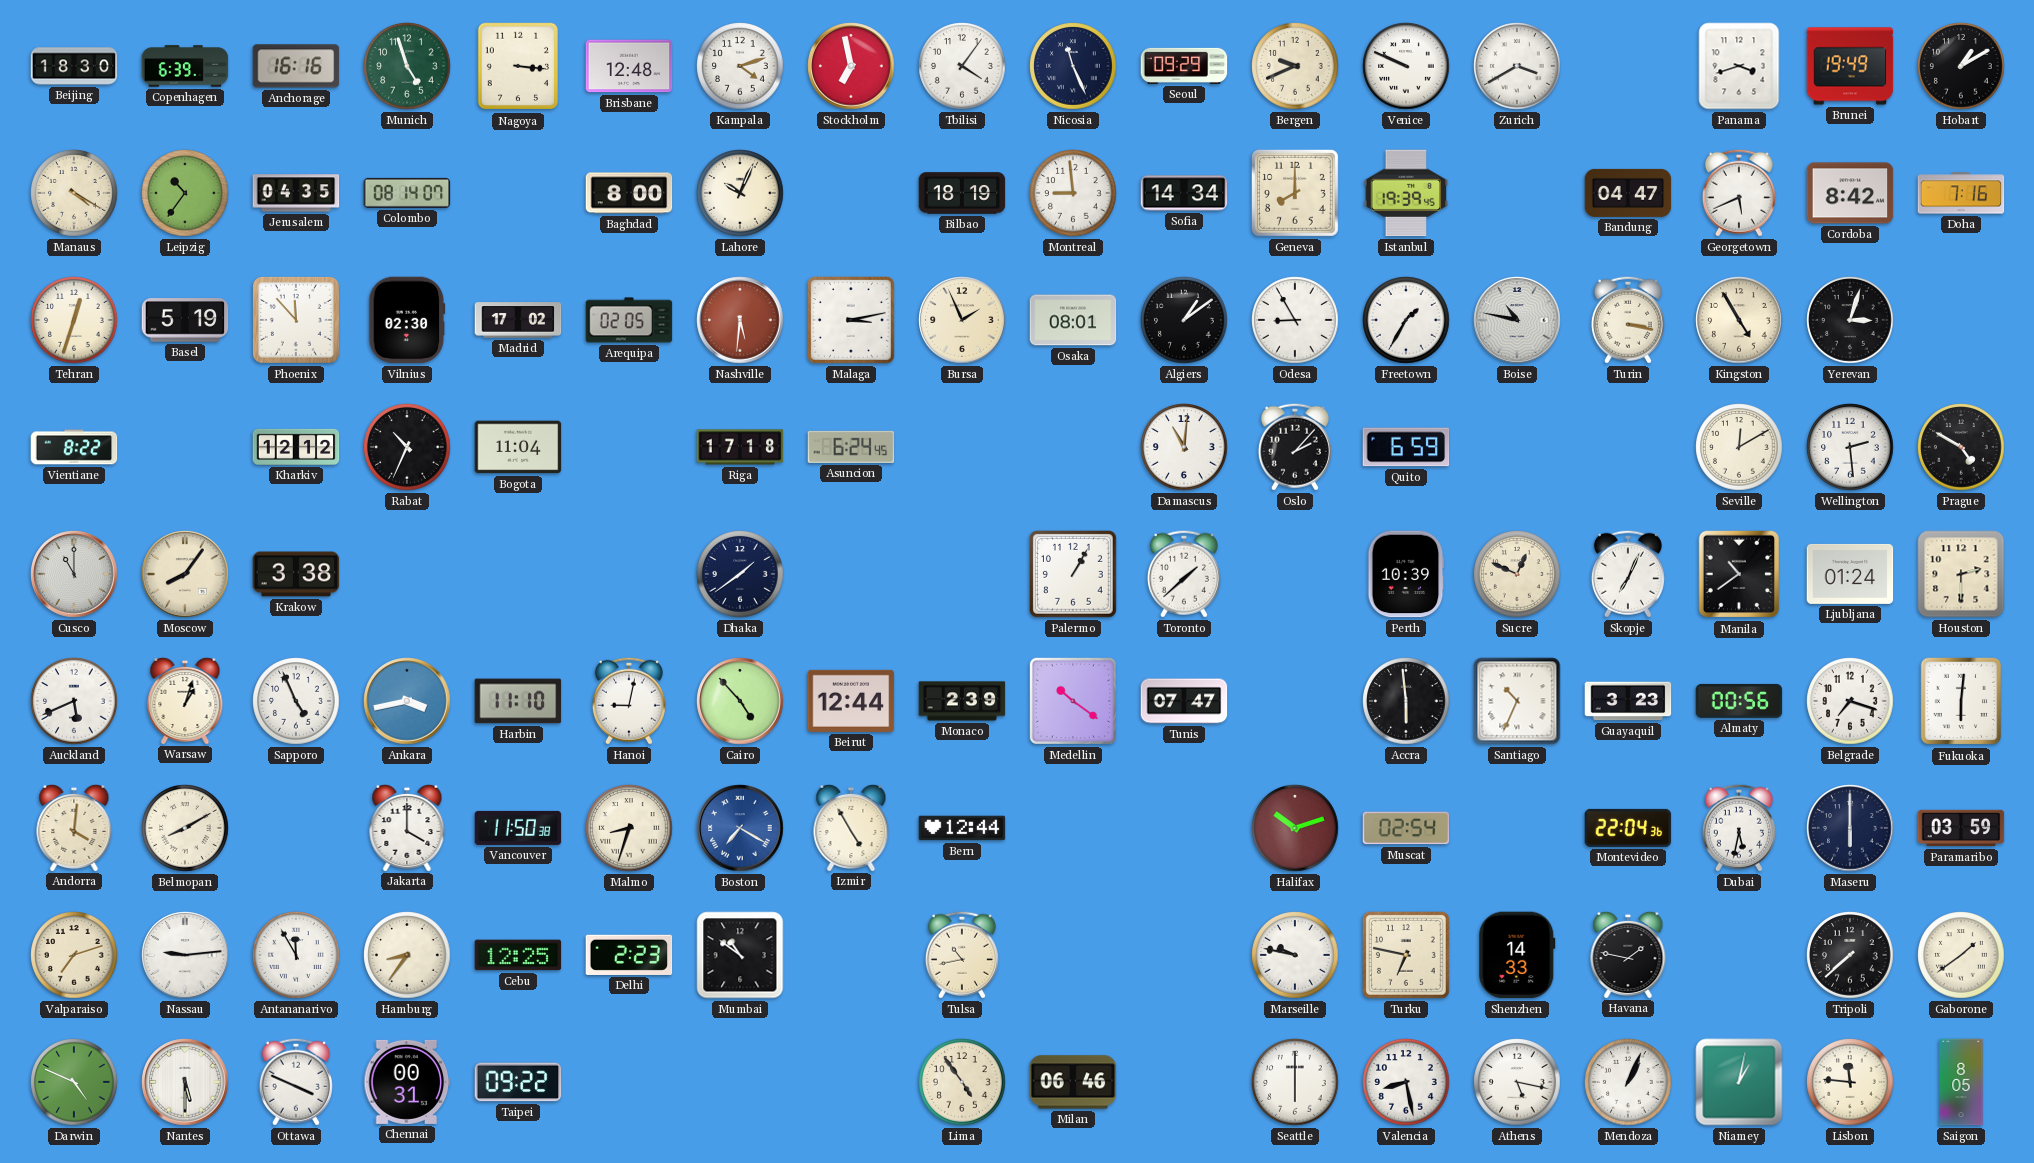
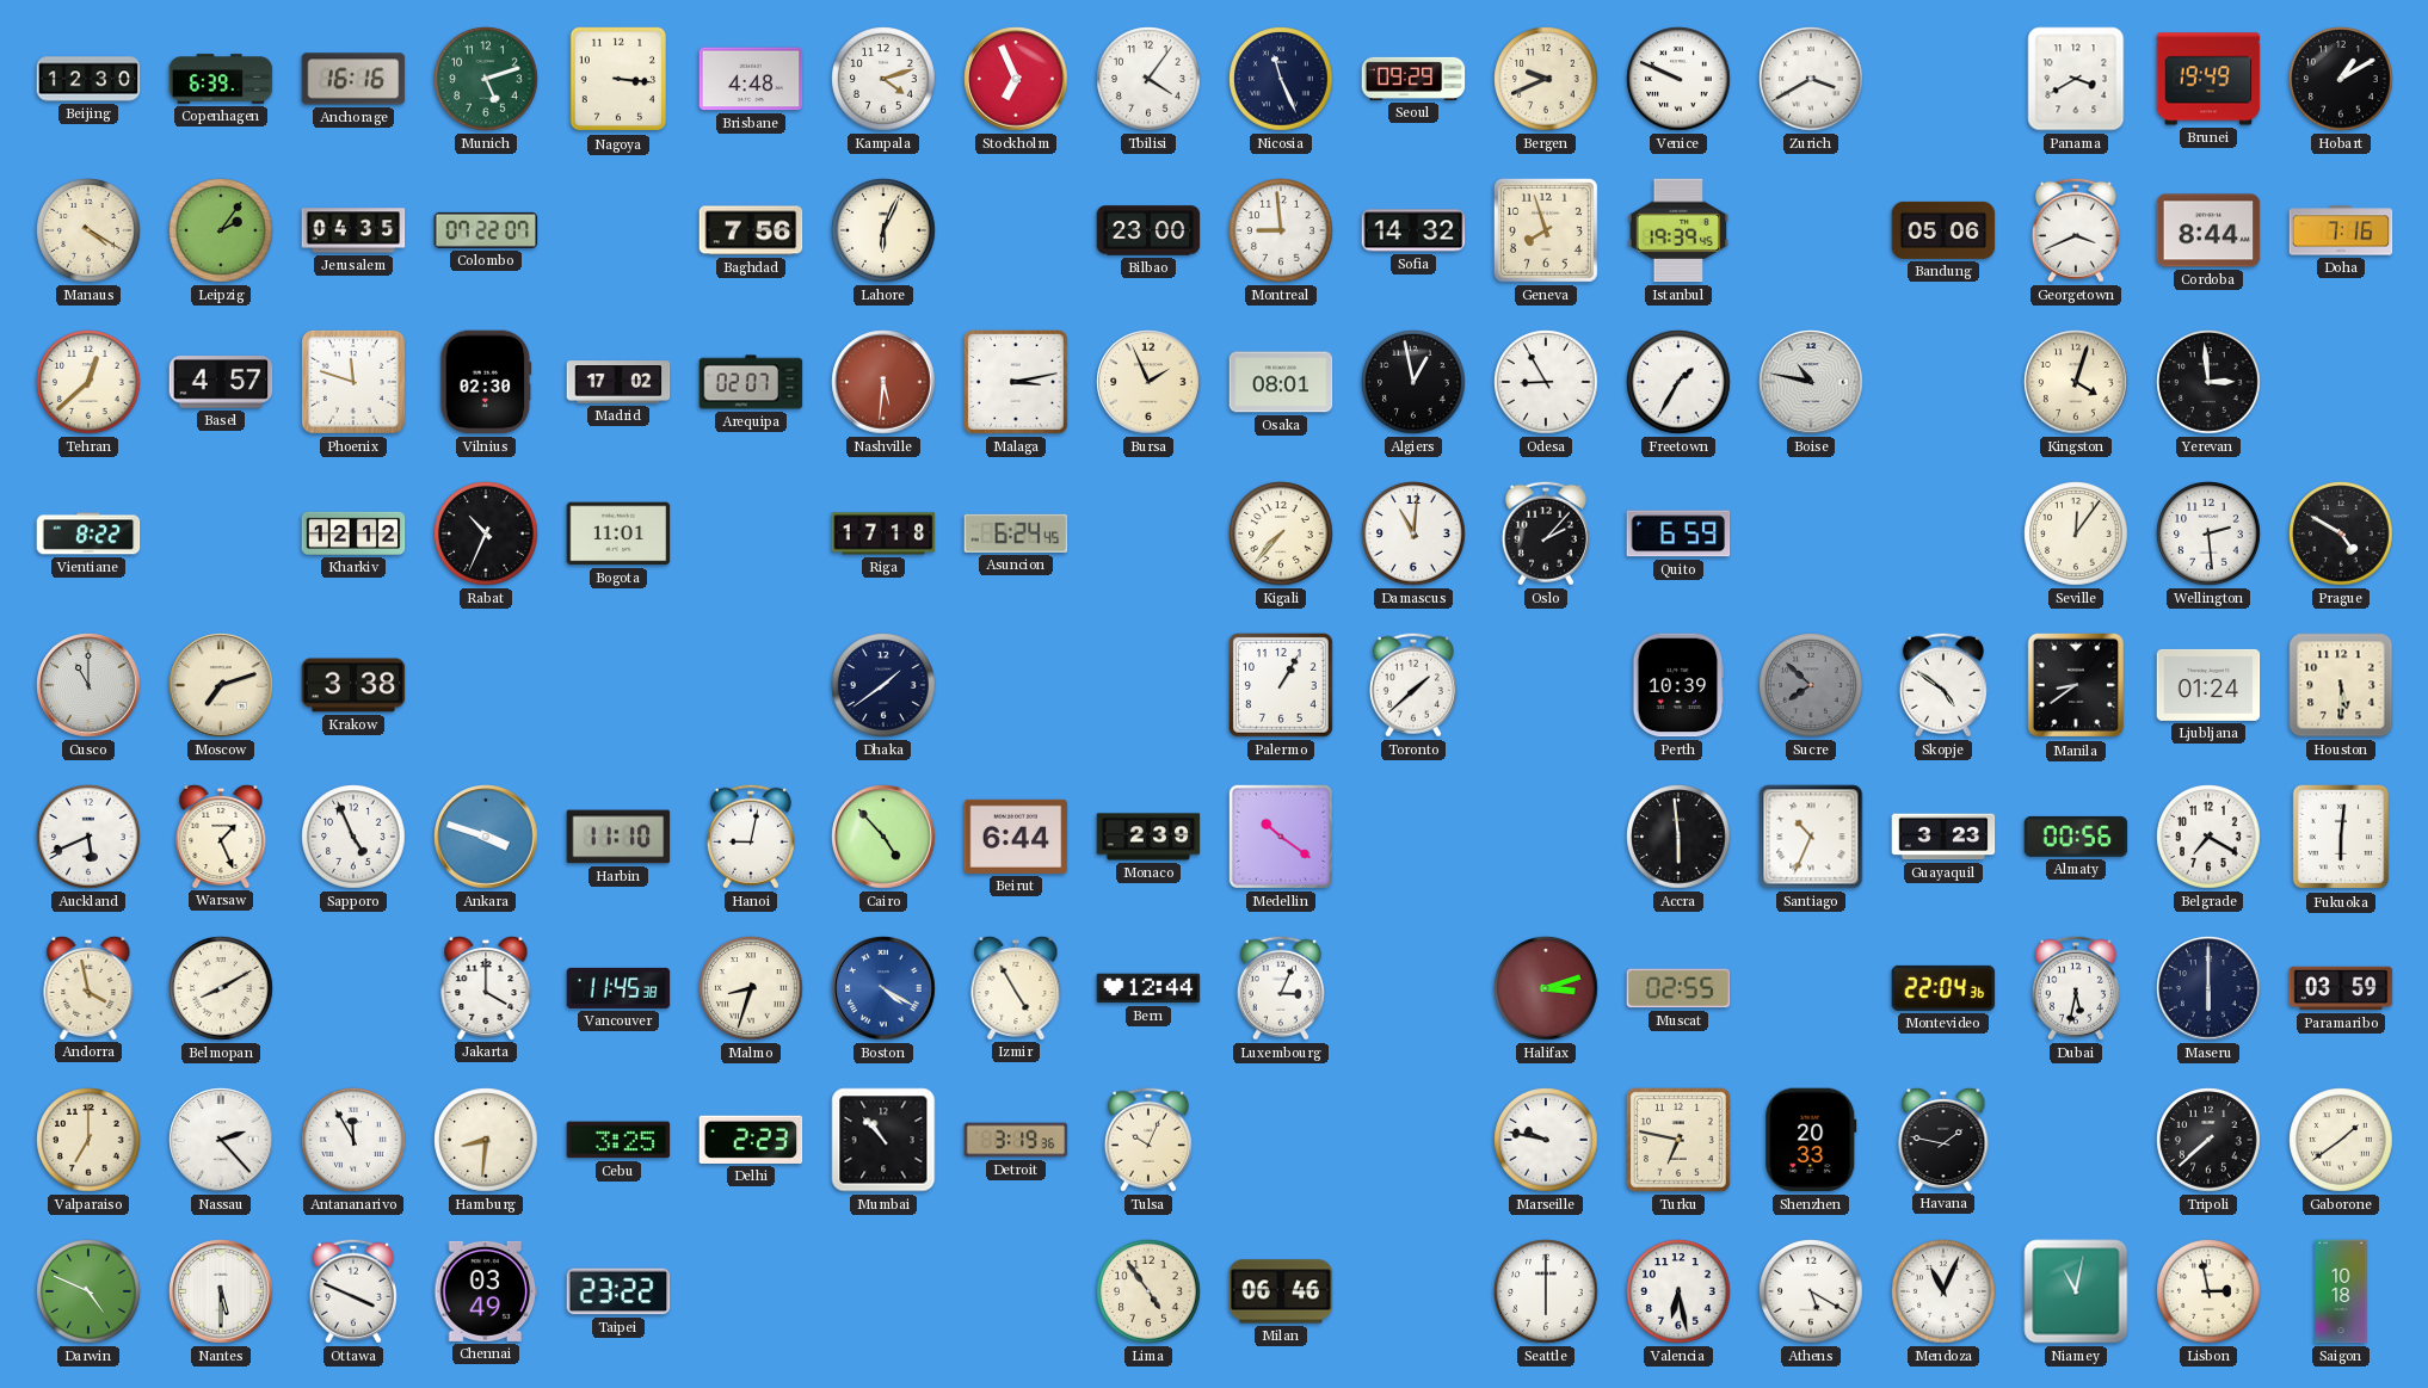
Beijing: 18:30 -> 12:30
Munich: 4:57 -> 5:12
Brisbane: 12:48 -> 4:48
Stockholm: 6:58 -> 6:56
Panama: 3:42 -> 3:40
Leipzig: 10:36 -> 2:06
Colombo: 08:14 -> 07:22
Baghdad: 8:00 -> 7:56
Lahore: 10:04 -> 6:04
Bilbao: 18:19 -> 23:00
Sofia: 14:34 -> 14:32
Geneva: 8:00 -> 7:57
Bandung: 04:47 -> 05:06
Georgetown: 5:41 -> 3:41
Cordoba: 8:42 -> 8:44
Tehran: 12:33 -> 12:38
Basel: 5:19 -> 4:57
Phoenix: 11:53 -> 11:48
Arequipa: 02:05 -> 02:07
Algiers: 1:09 -> 12:58
Turin: 3:17 -> none
Kingston: 4:55 -> 4:03
Yerevan: 3:03 -> 2:59
Bogota: 11:04 -> 11:01
Kigali: none -> 7:37
Seville: 12:10 -> 12:06
Moscow: 8:06 -> 7:12
Sucre: 12:49 -> 7:52
Sucre dial: cream -> grey
Skopje: 7:04 -> 4:51
Manila: 10:39 -> 8:39
Houston: 2:30 -> 5:30
Warsaw: 1:03 -> 1:26
Ankara: 3:43 -> 3:48
Beirut: 12:44 -> 6:44
Tunis: 07:47 -> none
Belgrade: 7:18 -> 7:20
Andorra: 4:01 -> 3:58
Vancouver: 11:50 -> 11:45
Boston: 7:20 -> 4:20
Luxembourg: none -> 3:04
Halifax: 10:12 -> 3:12
Muscat: 02:54 -> 02:55
Valparaiso: 7:12 -> 7:00
Nassau: 9:14 -> 2:23
Hamburg: 8:36 -> 8:31
Cebu: 12:25 -> 3:25
Mumbai: 10:51 -> 10:53
Detroit: none -> 3:19
Tulsa: 10:43 -> 10:04
Shenzhen: 14:33 -> 20:33
Chennai: 00:31 -> 03:49
Taipei: 09:22 -> 23:22
Valencia: 8:28 -> 6:28
Athens: 5:17 -> 5:20
Mendoza: 1:04 -> 11:04
Niamey: 1:02 -> 11:02
Lisbon: 11:46 -> 2:58
Saigon: 8:05 -> 10:18
